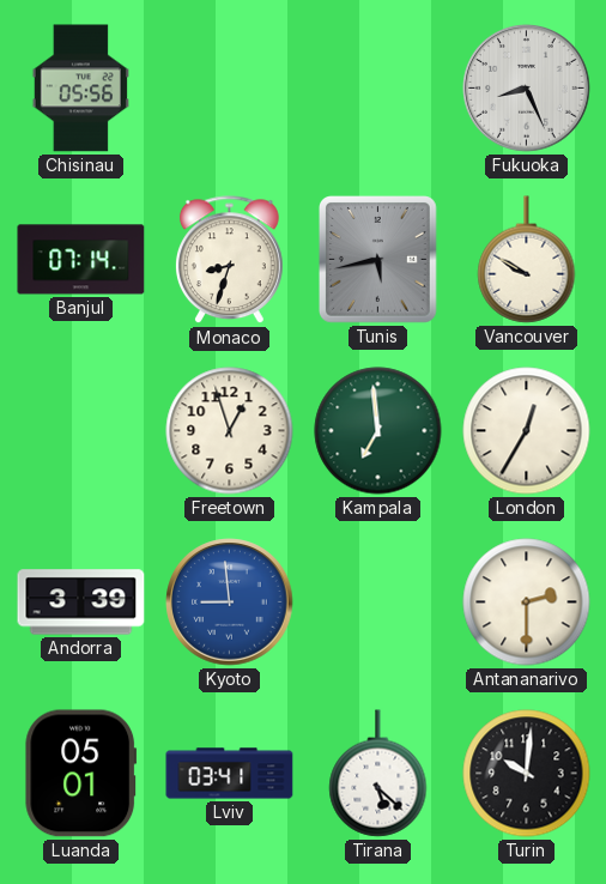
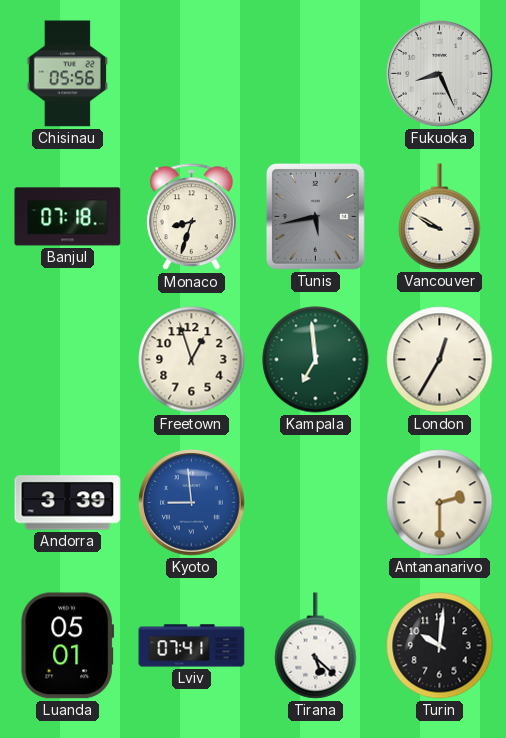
Banjul: 07:14 -> 07:18
Lviv: 03:41 -> 07:41
